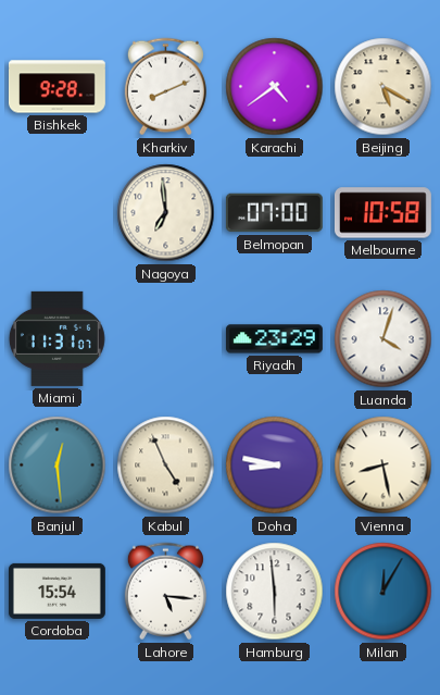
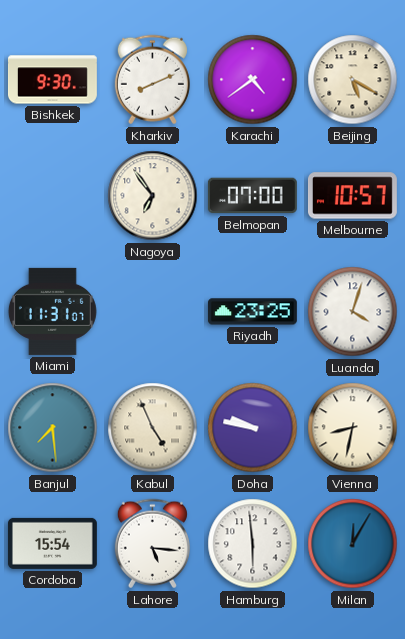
Bishkek: 9:28 -> 9:30
Nagoya: 6:59 -> 6:54
Melbourne: 10:58 -> 10:57
Riyadh: 23:29 -> 23:25
Banjul: 12:29 -> 7:29
Doha: 8:47 -> 9:47
Vienna: 8:28 -> 8:32
